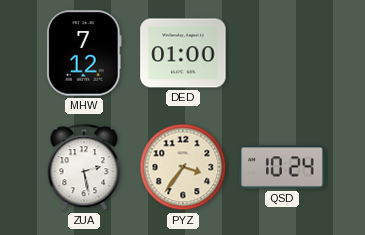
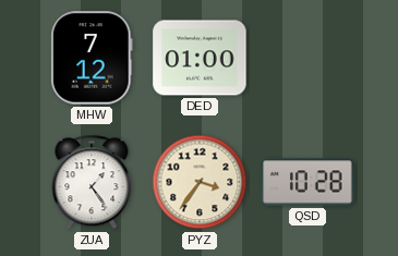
ZUA: 2:28 -> 1:24
QSD: 10:24 -> 10:28
